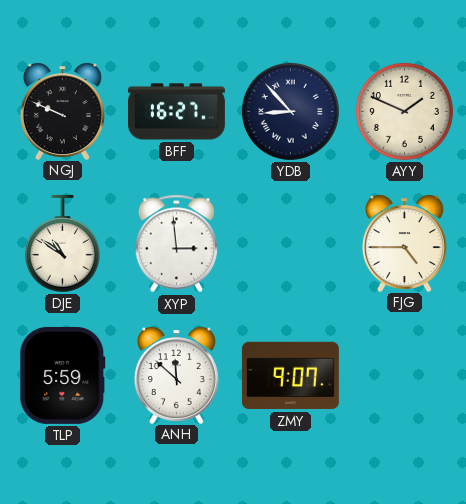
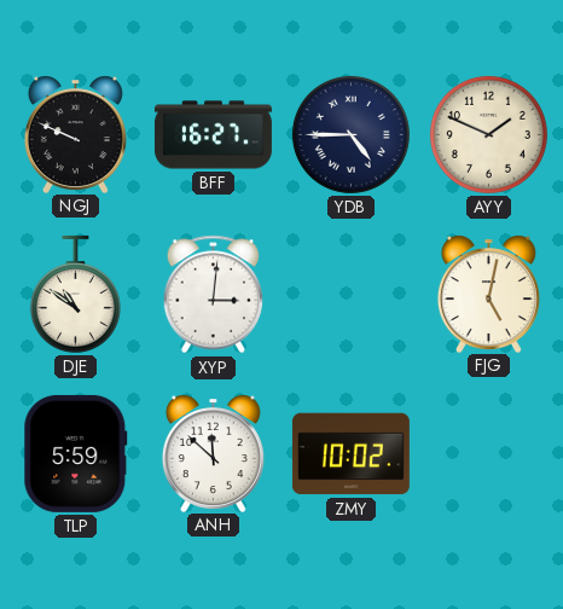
YDB: 8:53 -> 4:45
XYP: 2:59 -> 3:01
FJG: 4:45 -> 5:02
ZMY: 9:07 -> 10:02
